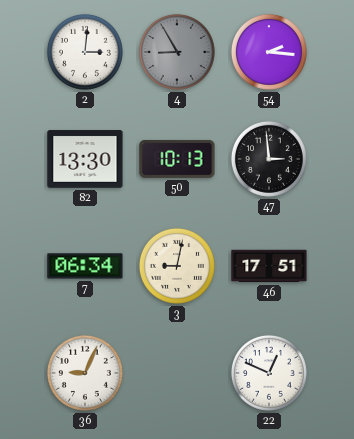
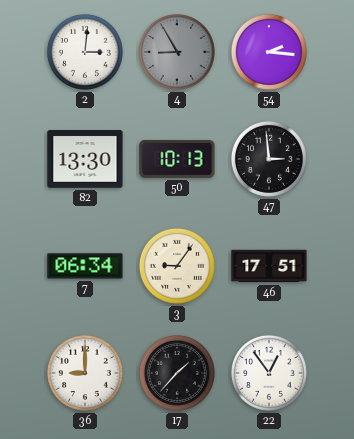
3: 9:02 -> 9:06
36: 9:04 -> 9:00
17: none -> 1:37
22: 12:49 -> 12:54
